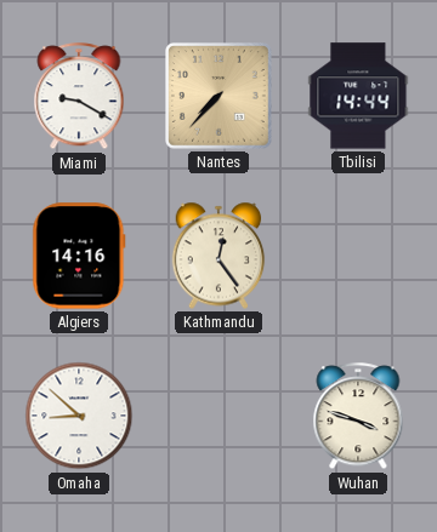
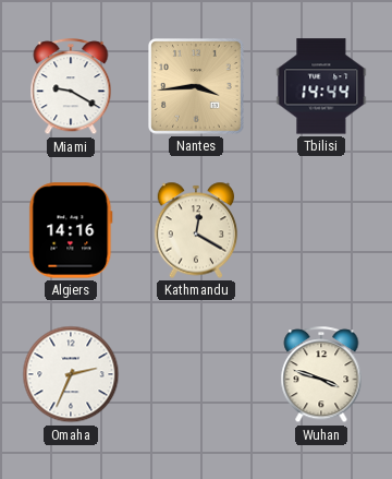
Nantes: 7:37 -> 3:44
Kathmandu: 12:24 -> 12:20
Omaha: 8:52 -> 2:34
